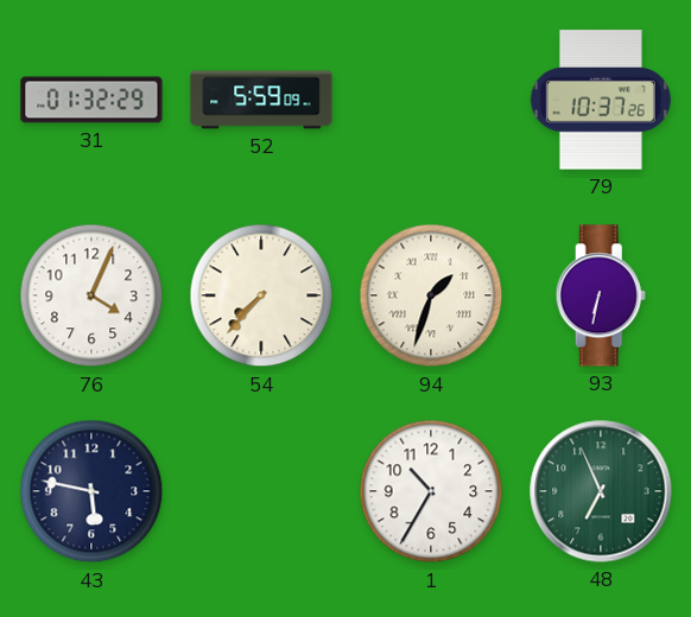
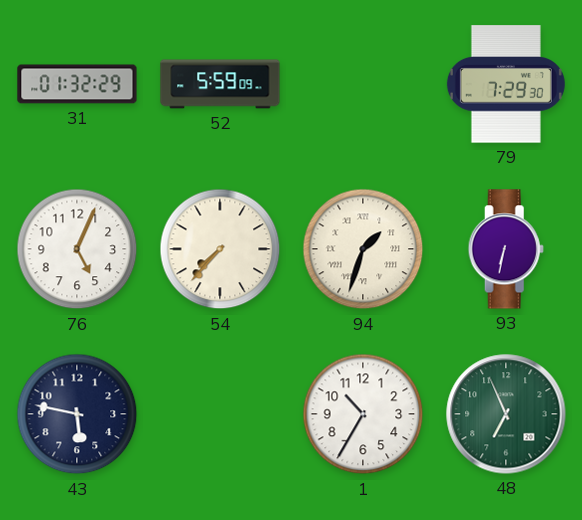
79: 10:37 -> 7:29
76: 4:04 -> 5:04
